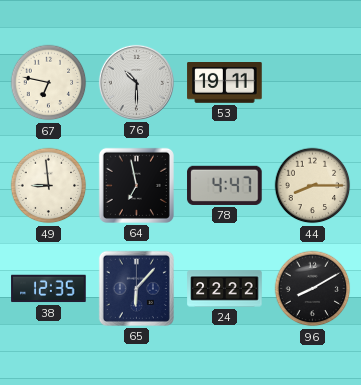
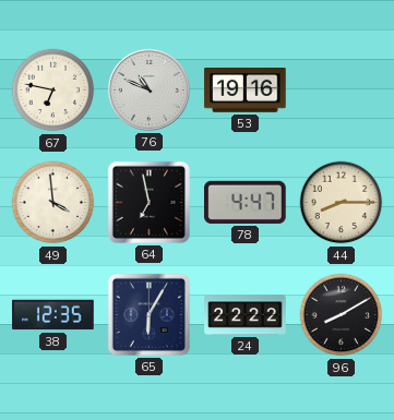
76: 10:30 -> 10:49
53: 19:11 -> 19:16
49: 8:59 -> 3:59
65: 6:07 -> 6:05
